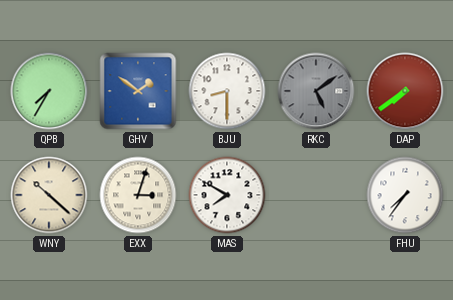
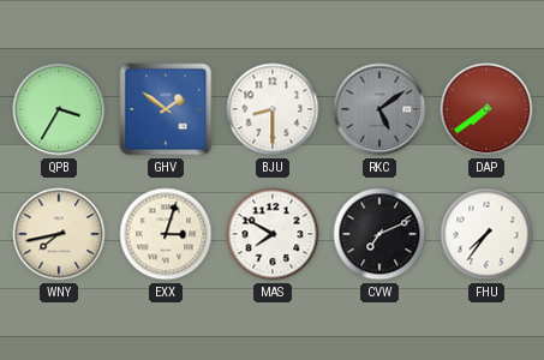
QPB: 7:35 -> 3:35
WNY: 10:22 -> 7:43
CVW: none -> 7:11
